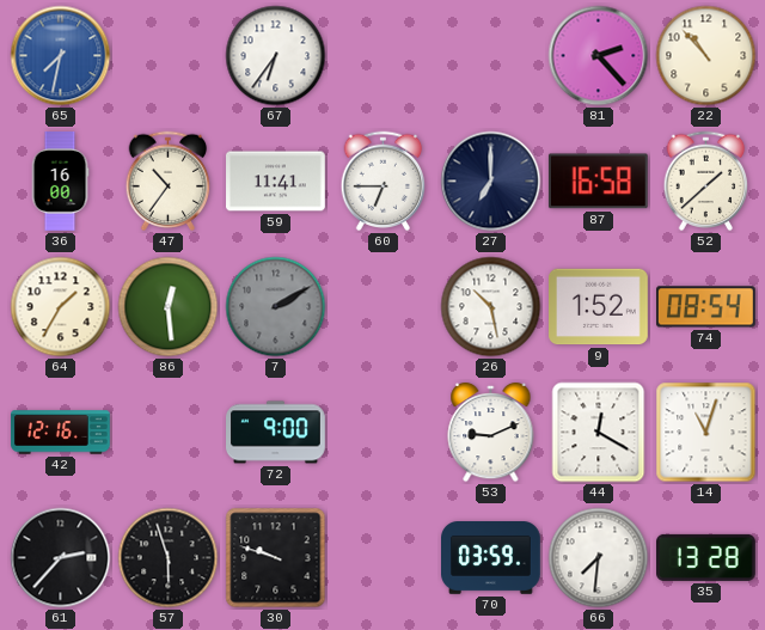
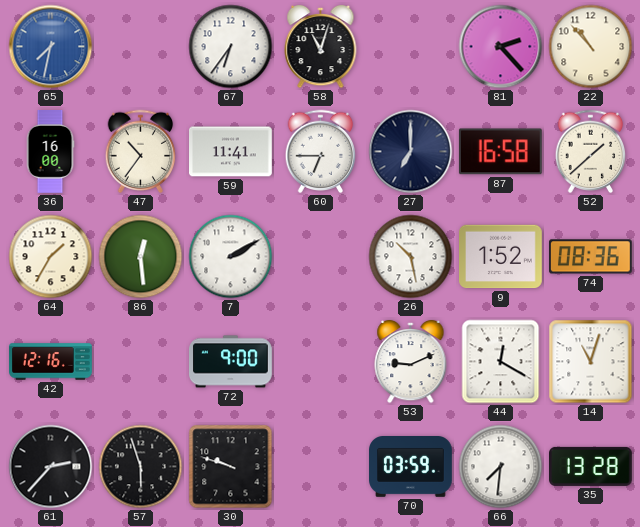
58: none -> 11:03
7 dial: grey -> white
74: 08:54 -> 08:36
